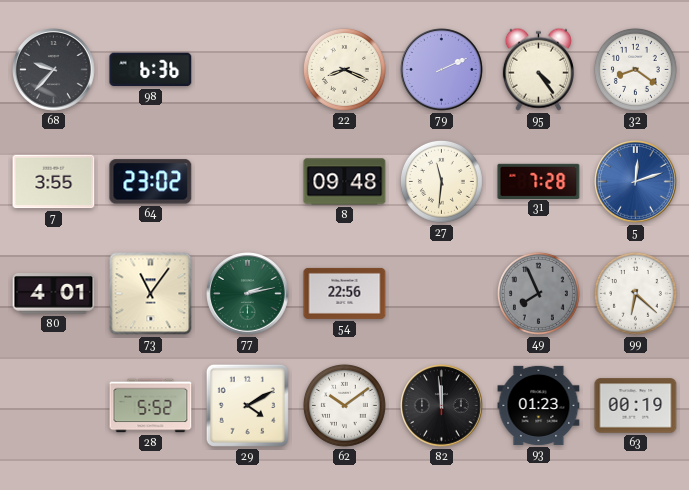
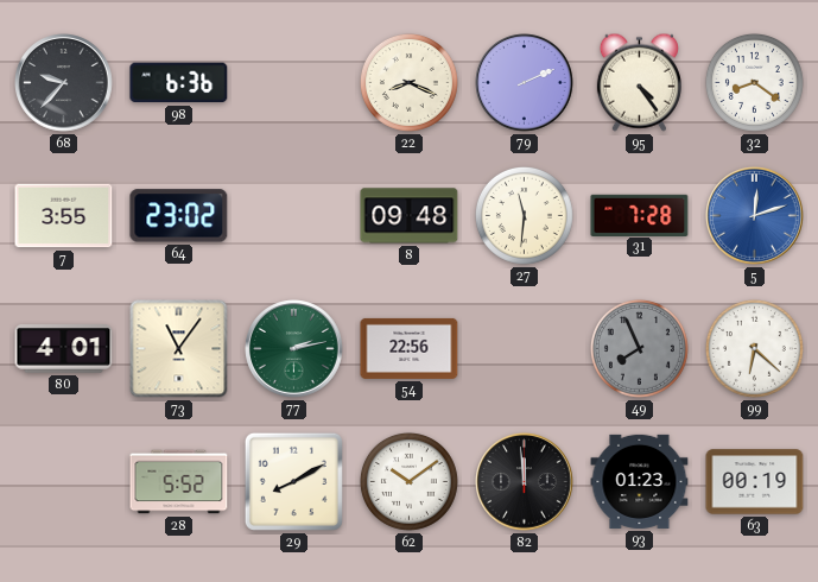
29: 4:10 -> 8:10
